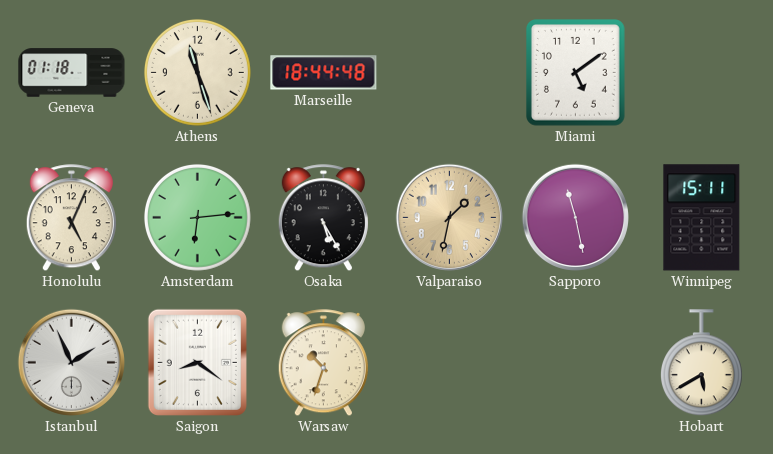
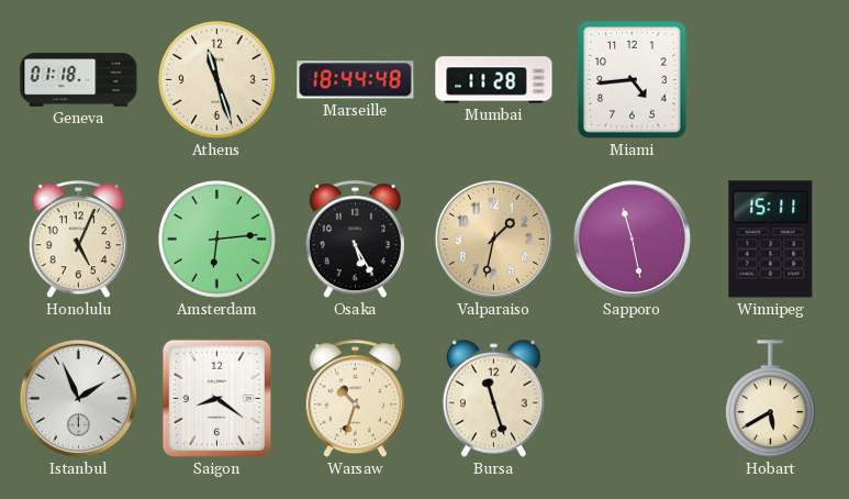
Mumbai: none -> 11:28
Miami: 5:09 -> 4:44
Bursa: none -> 11:27
